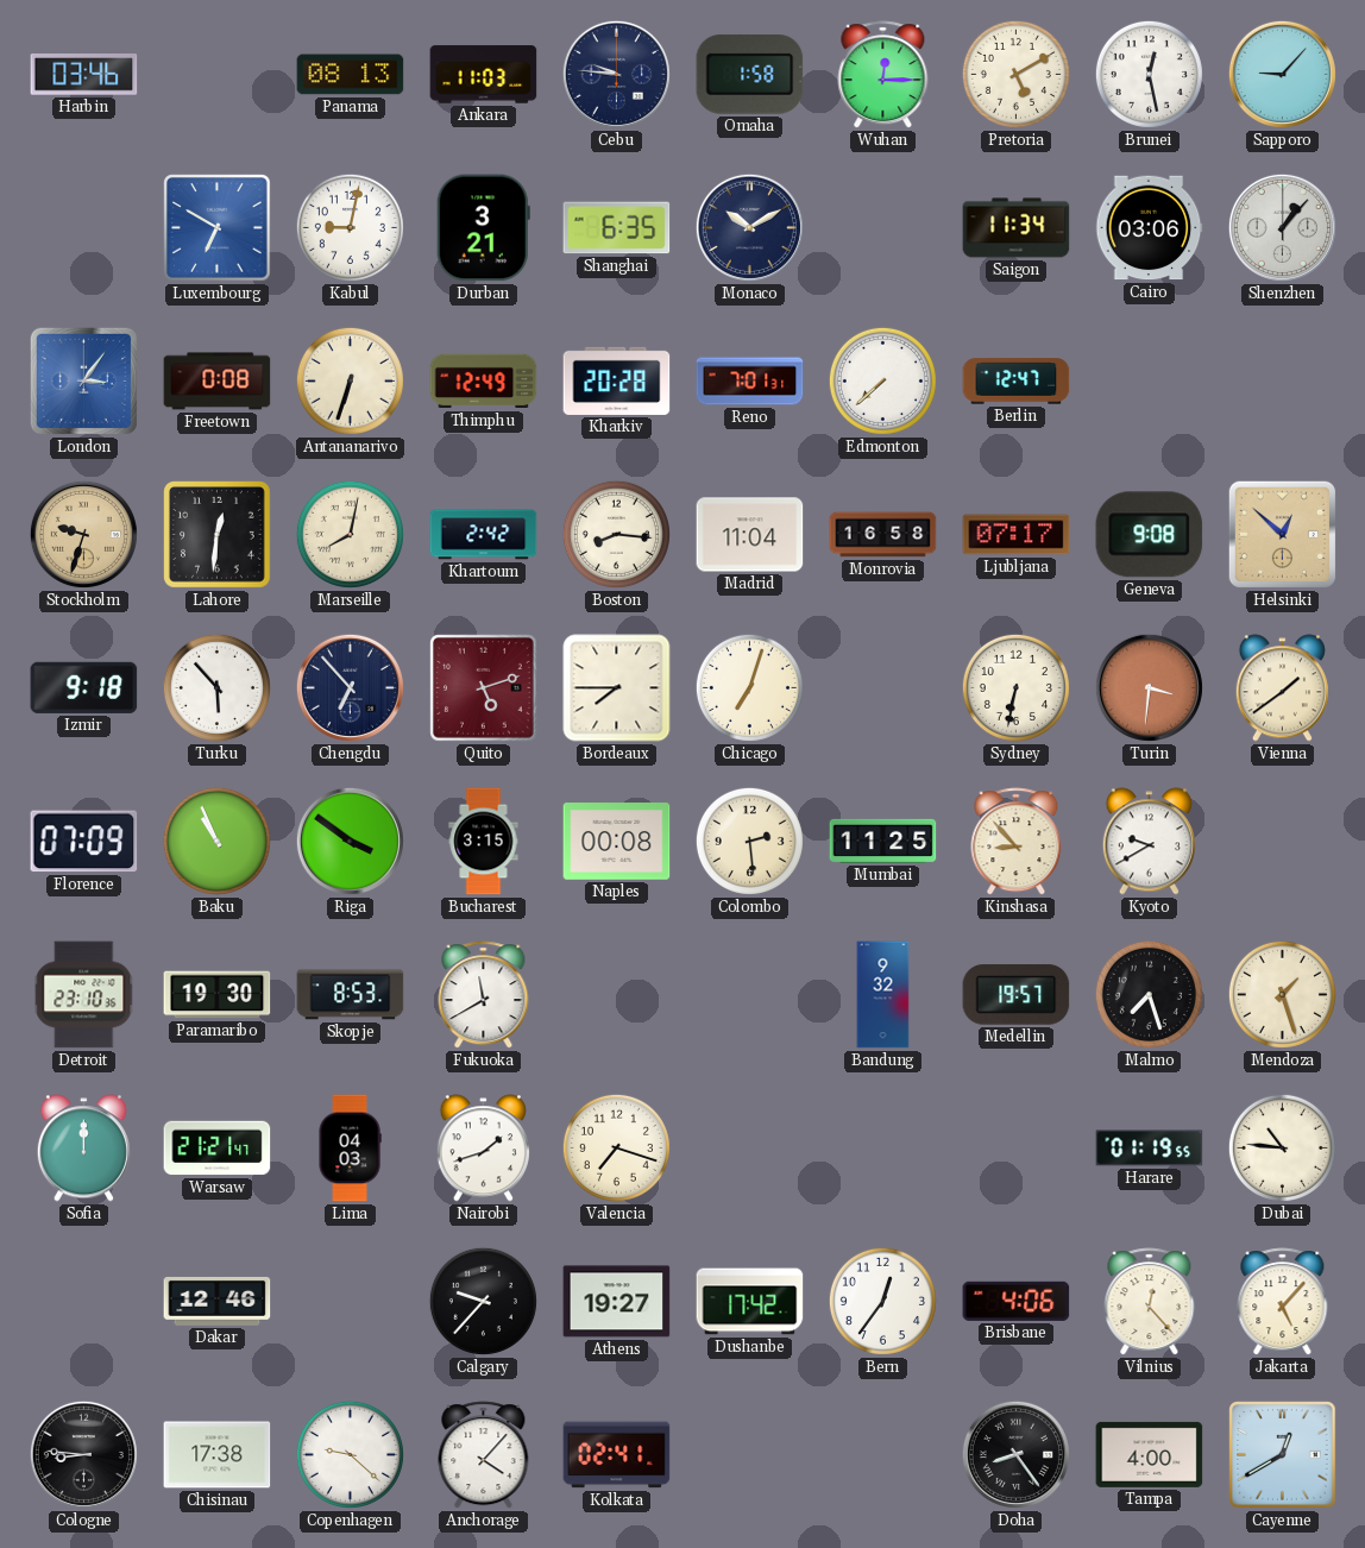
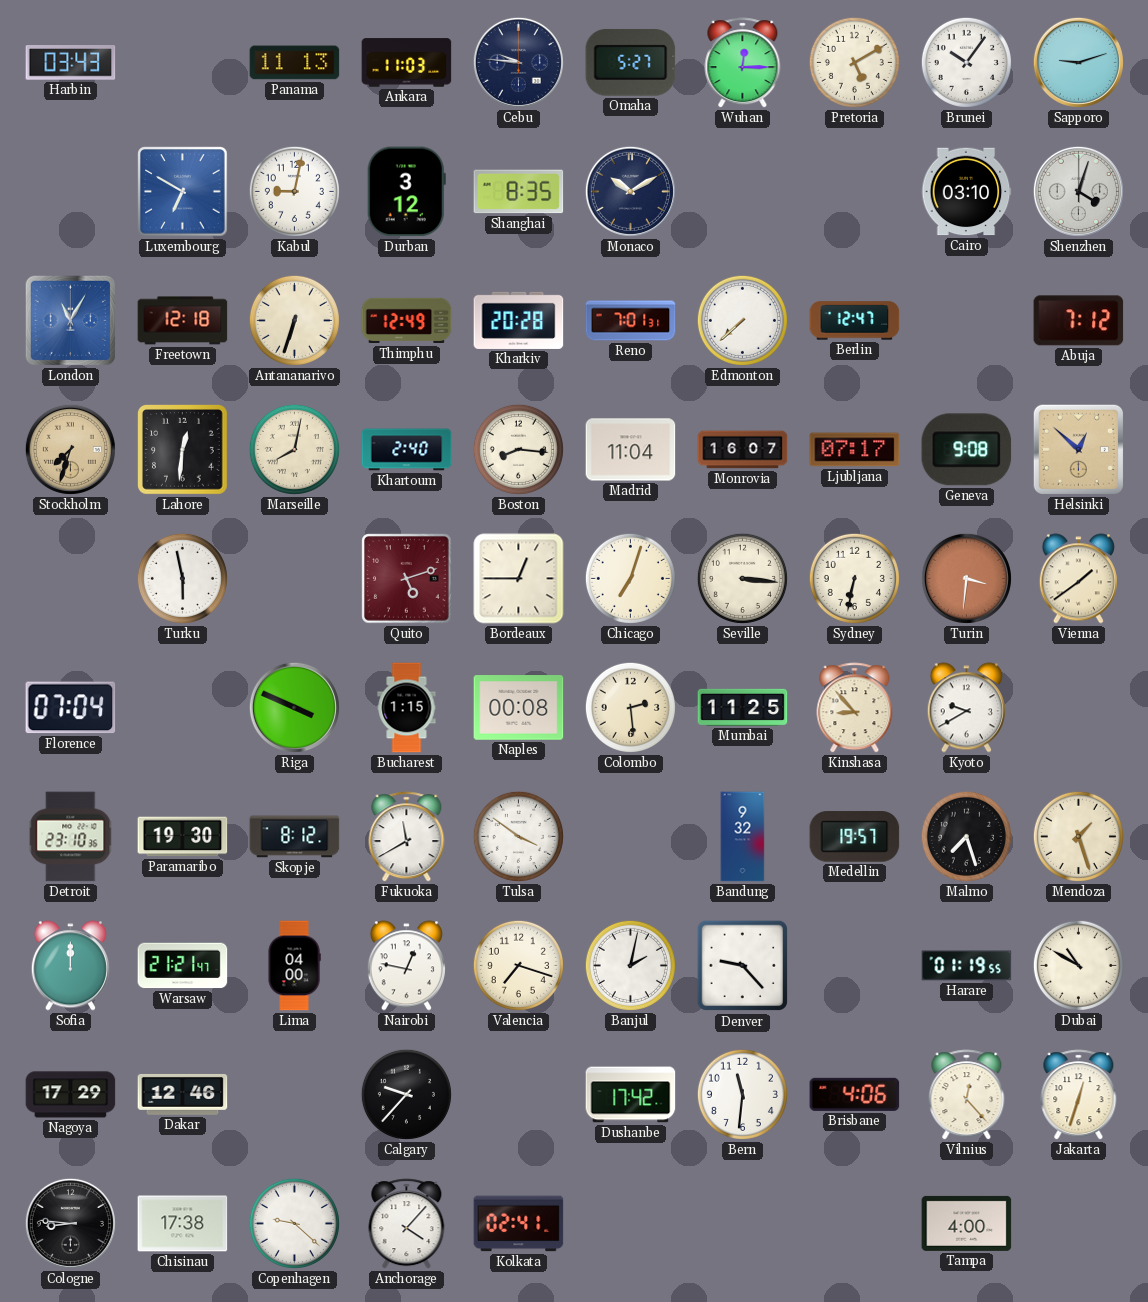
Harbin: 03:46 -> 03:43
Panama: 08:13 -> 11:13
Omaha: 1:58 -> 5:27
Brunei: 12:28 -> 10:06
Sapporo: 9:07 -> 9:12
Durban: 3:21 -> 3:12
Shanghai: 6:35 -> 8:35
Saigon: 11:34 -> none
Cairo: 03:06 -> 03:10
Shenzhen: 1:07 -> 4:03
London: 3:06 -> 11:05
Freetown: 0:08 -> 12:18
Abuja: none -> 7:12
Stockholm: 9:33 -> 7:33
Khartoum: 2:42 -> 2:40
Monrovia: 16:58 -> 16:07
Izmir: 9:18 -> none
Turku: 5:53 -> 5:58
Chengdu: 6:53 -> none
Bordeaux: 7:45 -> 12:45
Seville: none -> 3:16
Florence: 07:09 -> 07:04
Baku: 10:56 -> none
Riga: 3:51 -> 3:49
Bucharest: 3:15 -> 1:15
Skopje: 8:53 -> 8:12
Tulsa: none -> 3:51
Lima: 04:03 -> 04:00
Nairobi: 1:42 -> 12:47
Banjul: none -> 2:02
Denver: none -> 9:23
Dubai: 10:46 -> 10:50
Nagoya: none -> 17:29
Athens: 19:27 -> none
Bern: 12:36 -> 11:31
Jakarta: 5:07 -> 12:33
Doha: 8:24 -> none
Cayenne: 12:40 -> none
